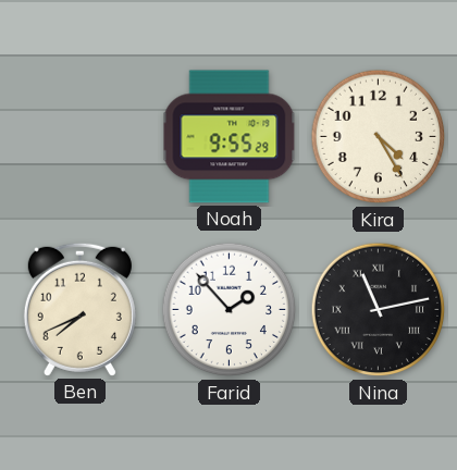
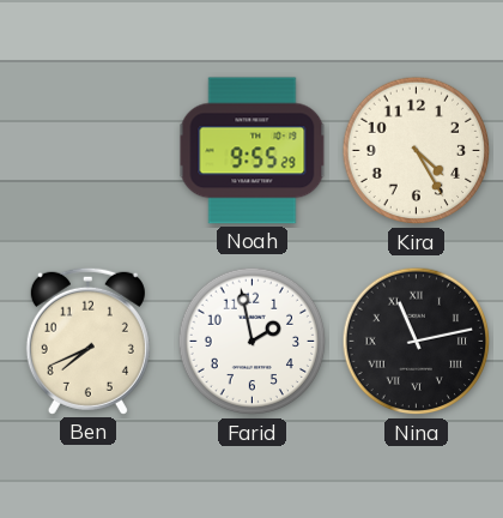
Farid: 1:53 -> 1:58
